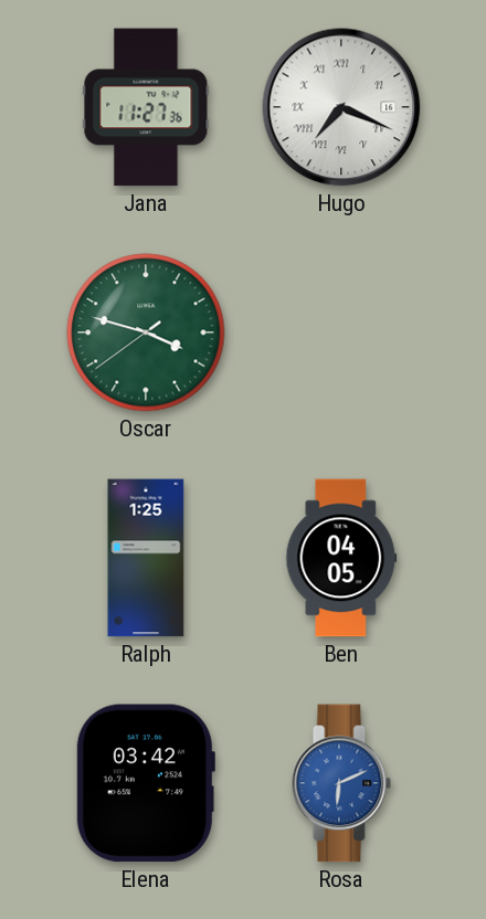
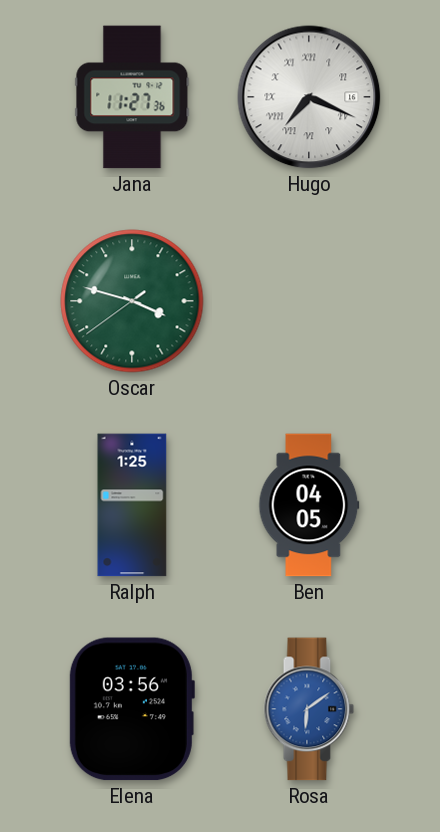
Elena: 03:42 -> 03:56
Rosa: 6:11 -> 6:09
